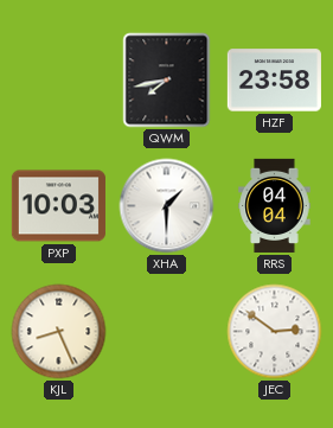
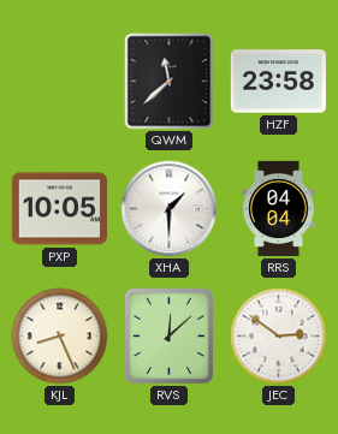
QWM: 7:43 -> 11:38
PXP: 10:03 -> 10:05
RVS: none -> 12:08
